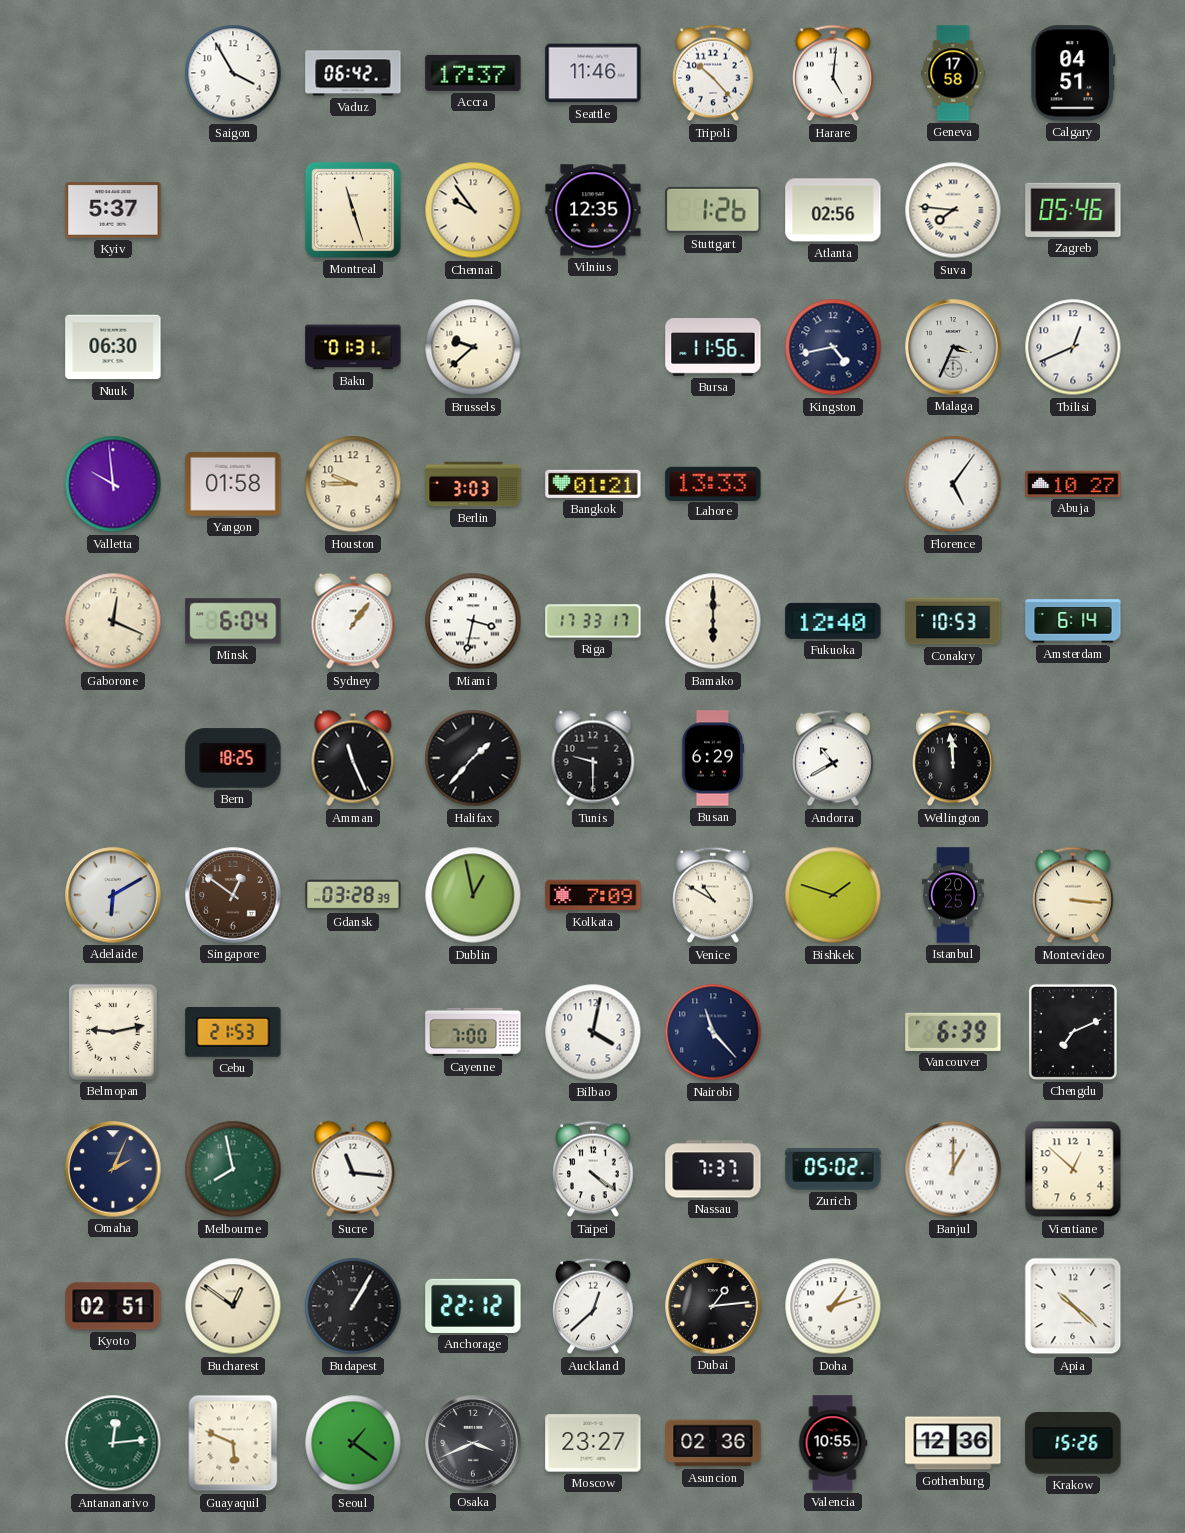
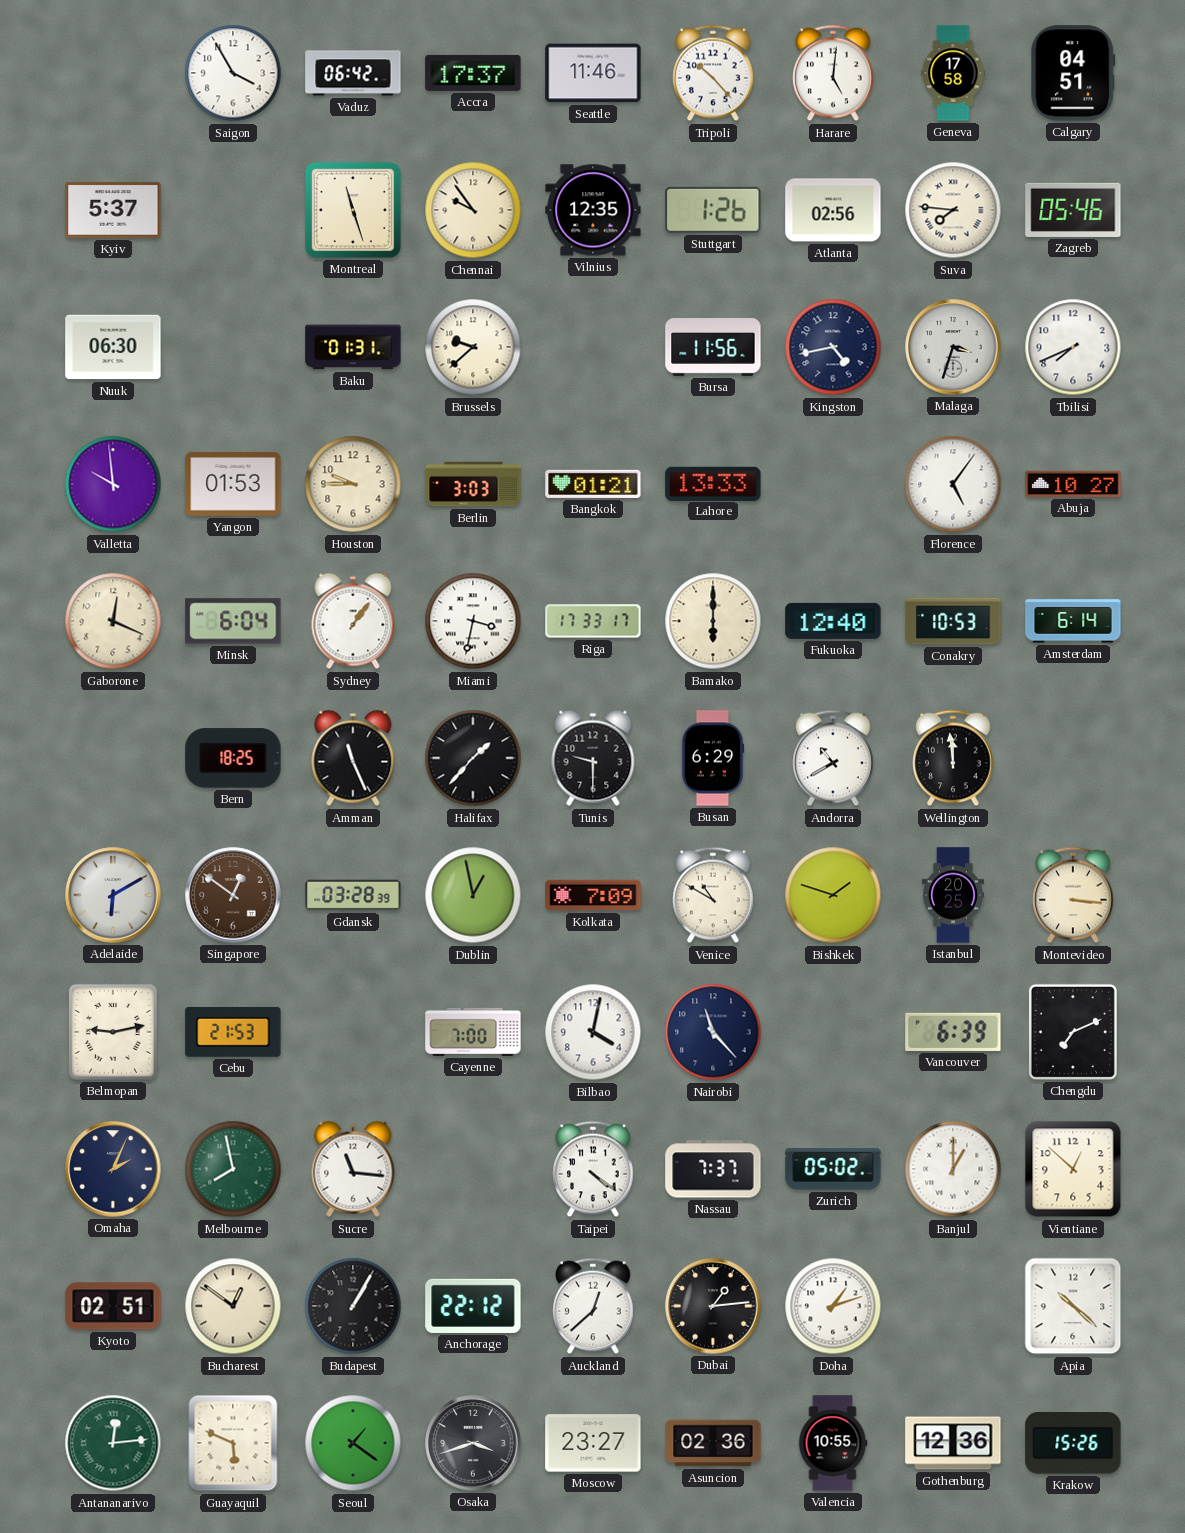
Malaga: 3:34 -> 3:33
Tbilisi: 12:41 -> 7:41
Yangon: 01:58 -> 01:53
Osaka: 3:41 -> 3:42
